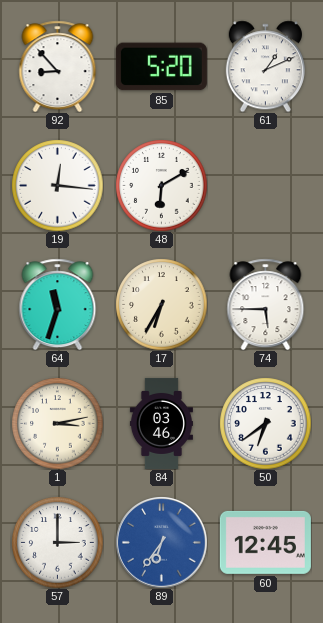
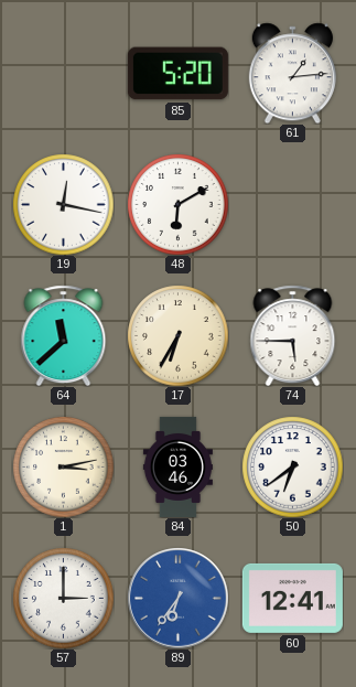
92: 8:53 -> none
61: 1:11 -> 1:14
19: 12:16 -> 12:17
64: 11:33 -> 11:38
60: 12:45 -> 12:41
